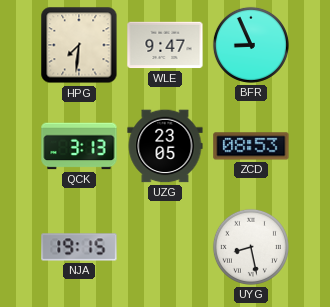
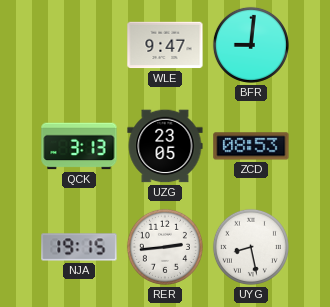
HPG: 7:31 -> none
BFR: 8:56 -> 9:01
RER: none -> 2:44
